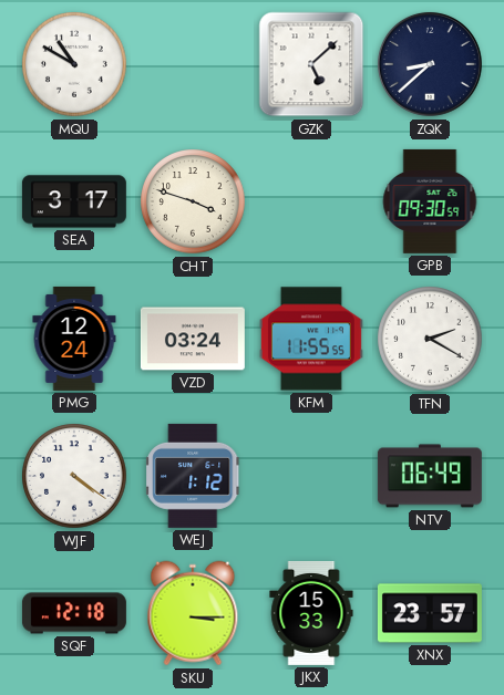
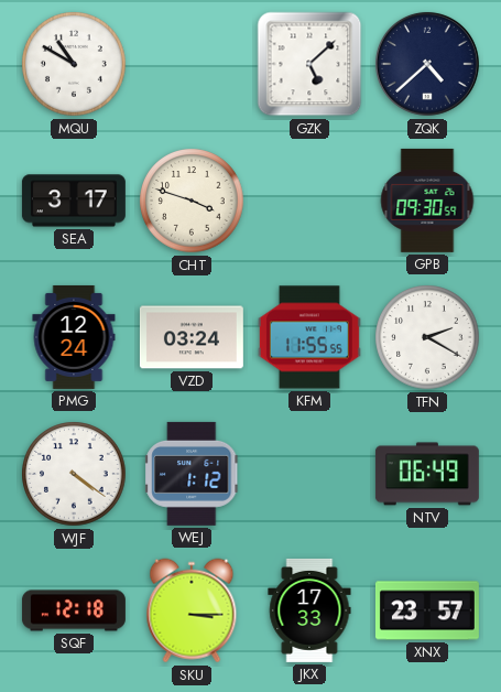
ZQK: 8:38 -> 4:38
JKX: 15:33 -> 17:33
